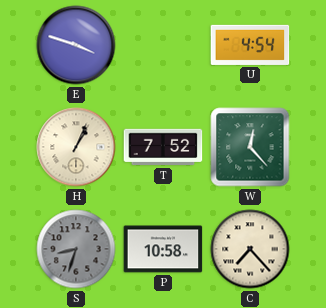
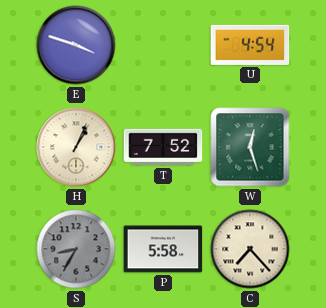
W: 12:23 -> 12:27
S: 8:33 -> 8:35
P: 10:58 -> 5:58
